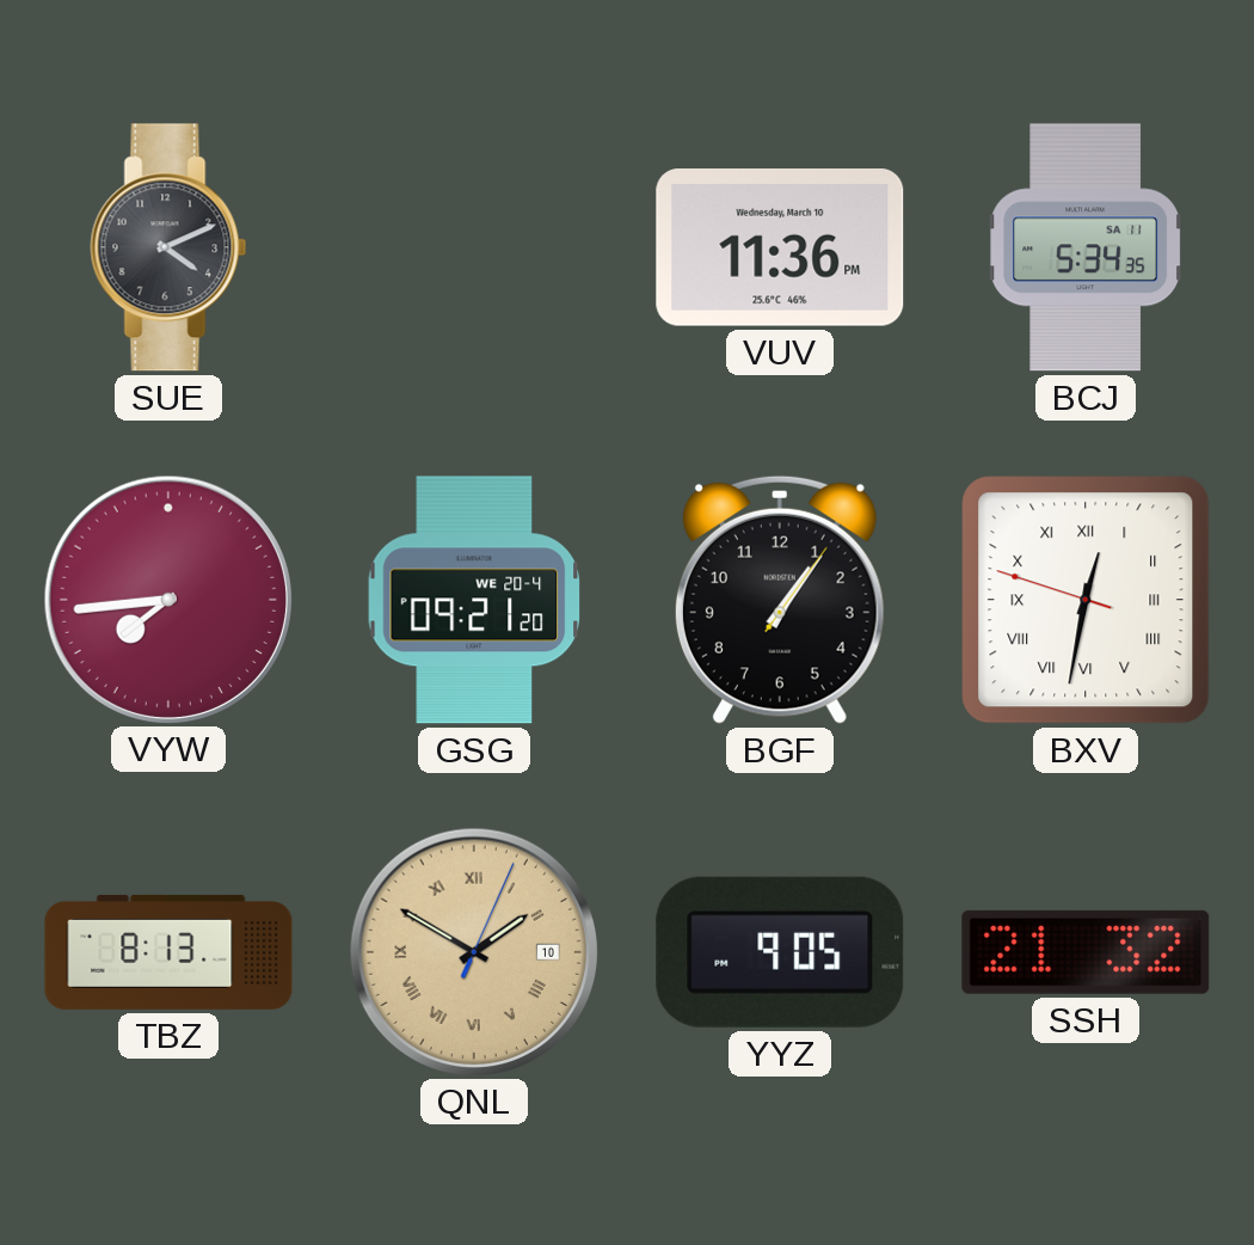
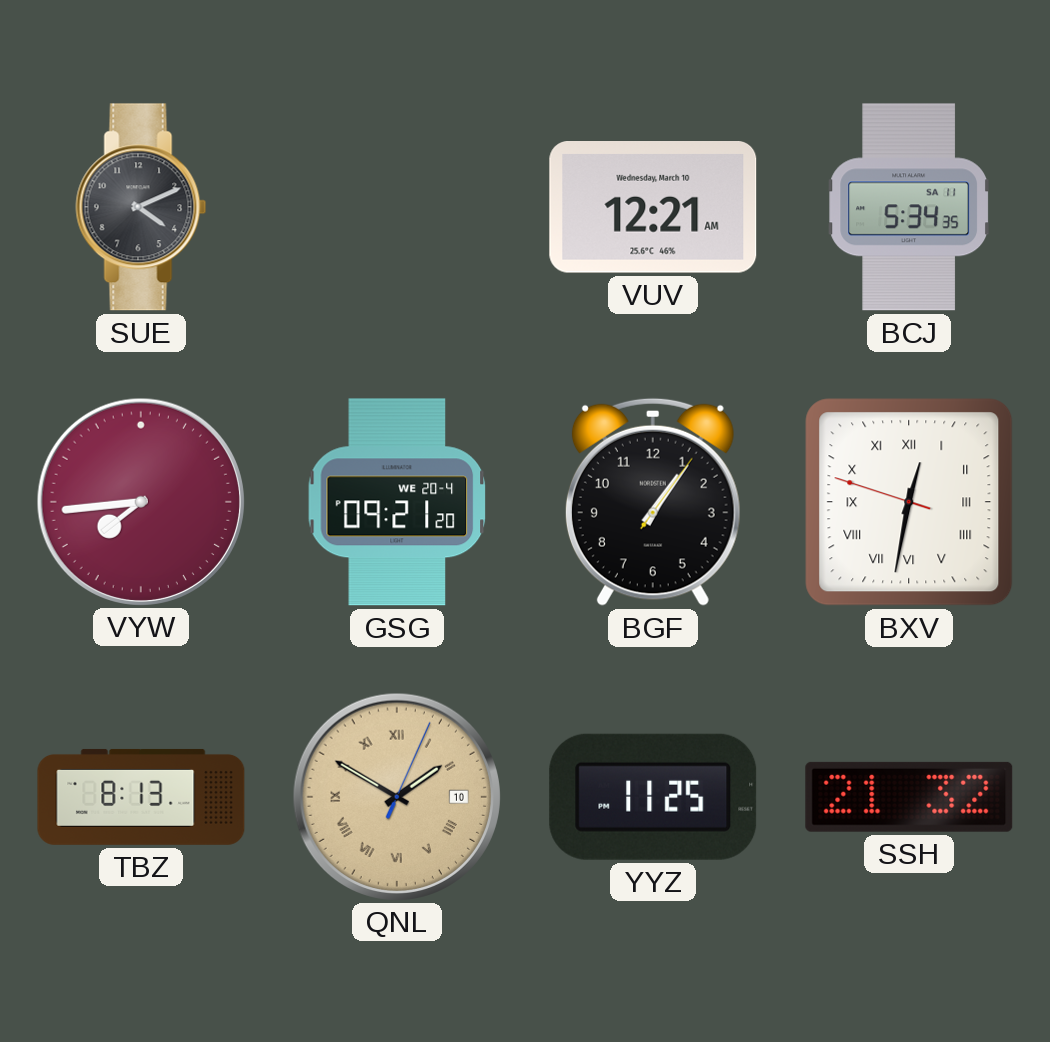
VUV: 11:36 -> 12:21
YYZ: 9:05 -> 11:25
